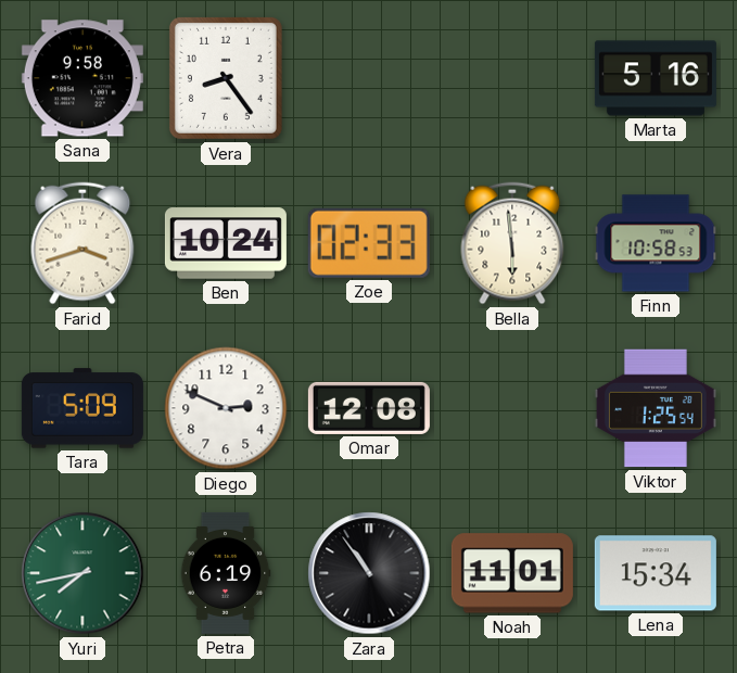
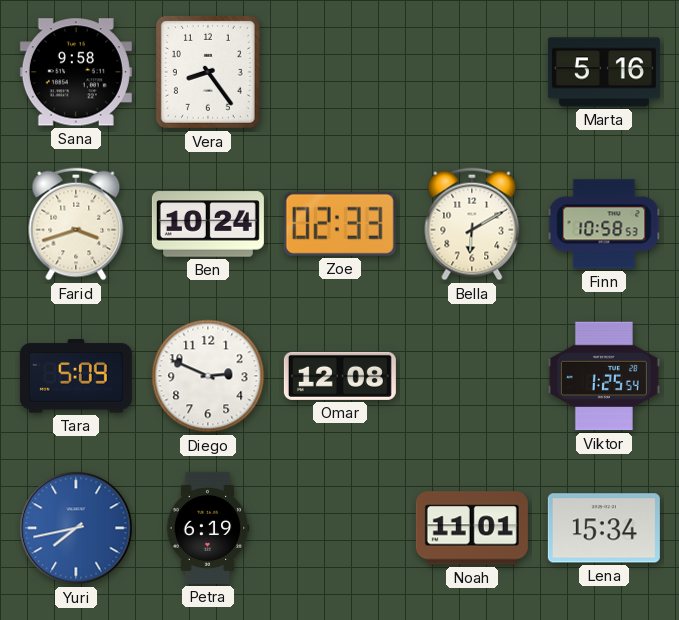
Bella: 5:59 -> 6:10
Yuri dial: green -> blue
Zara: 10:54 -> none
